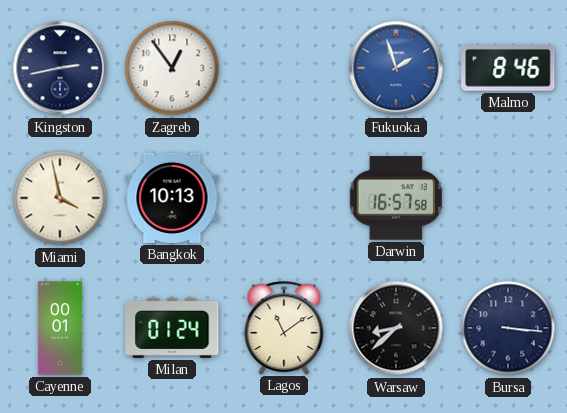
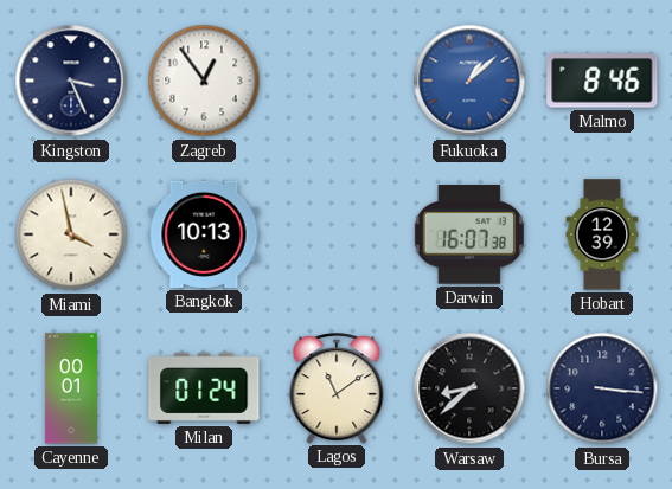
Kingston: 2:43 -> 3:26
Fukuoka: 1:57 -> 1:08
Darwin: 16:57 -> 16:07
Hobart: none -> 12:39
